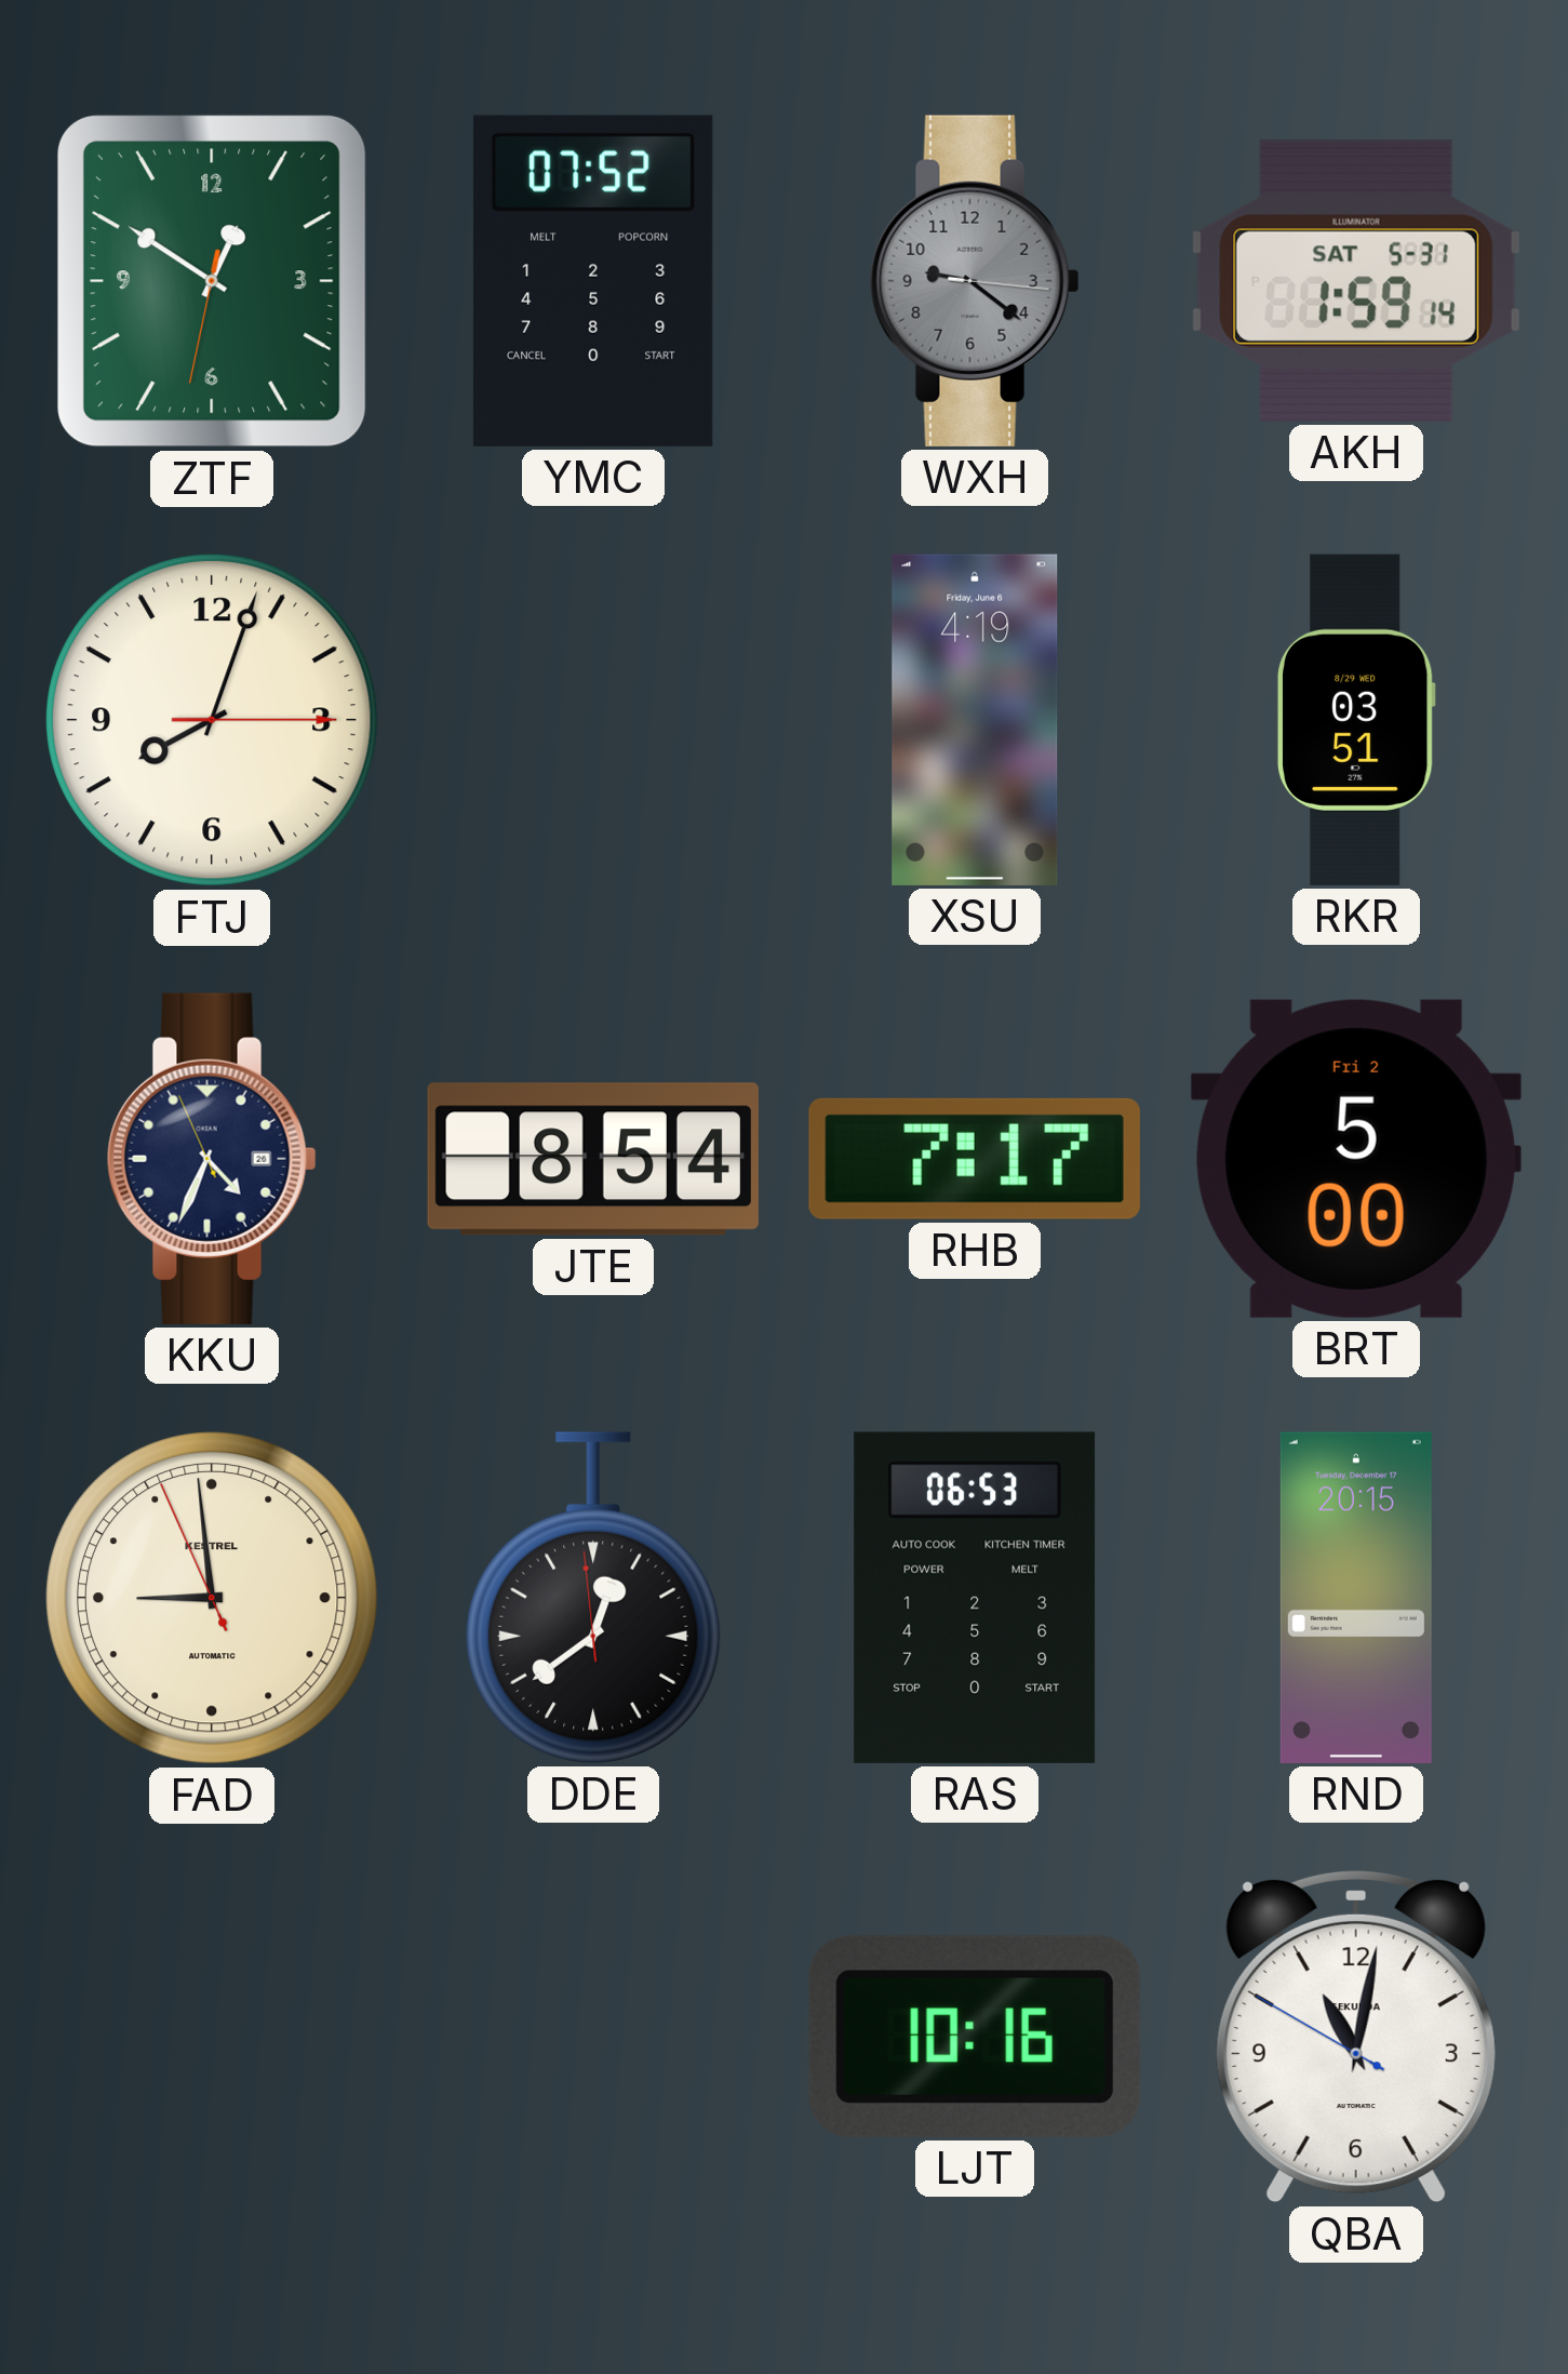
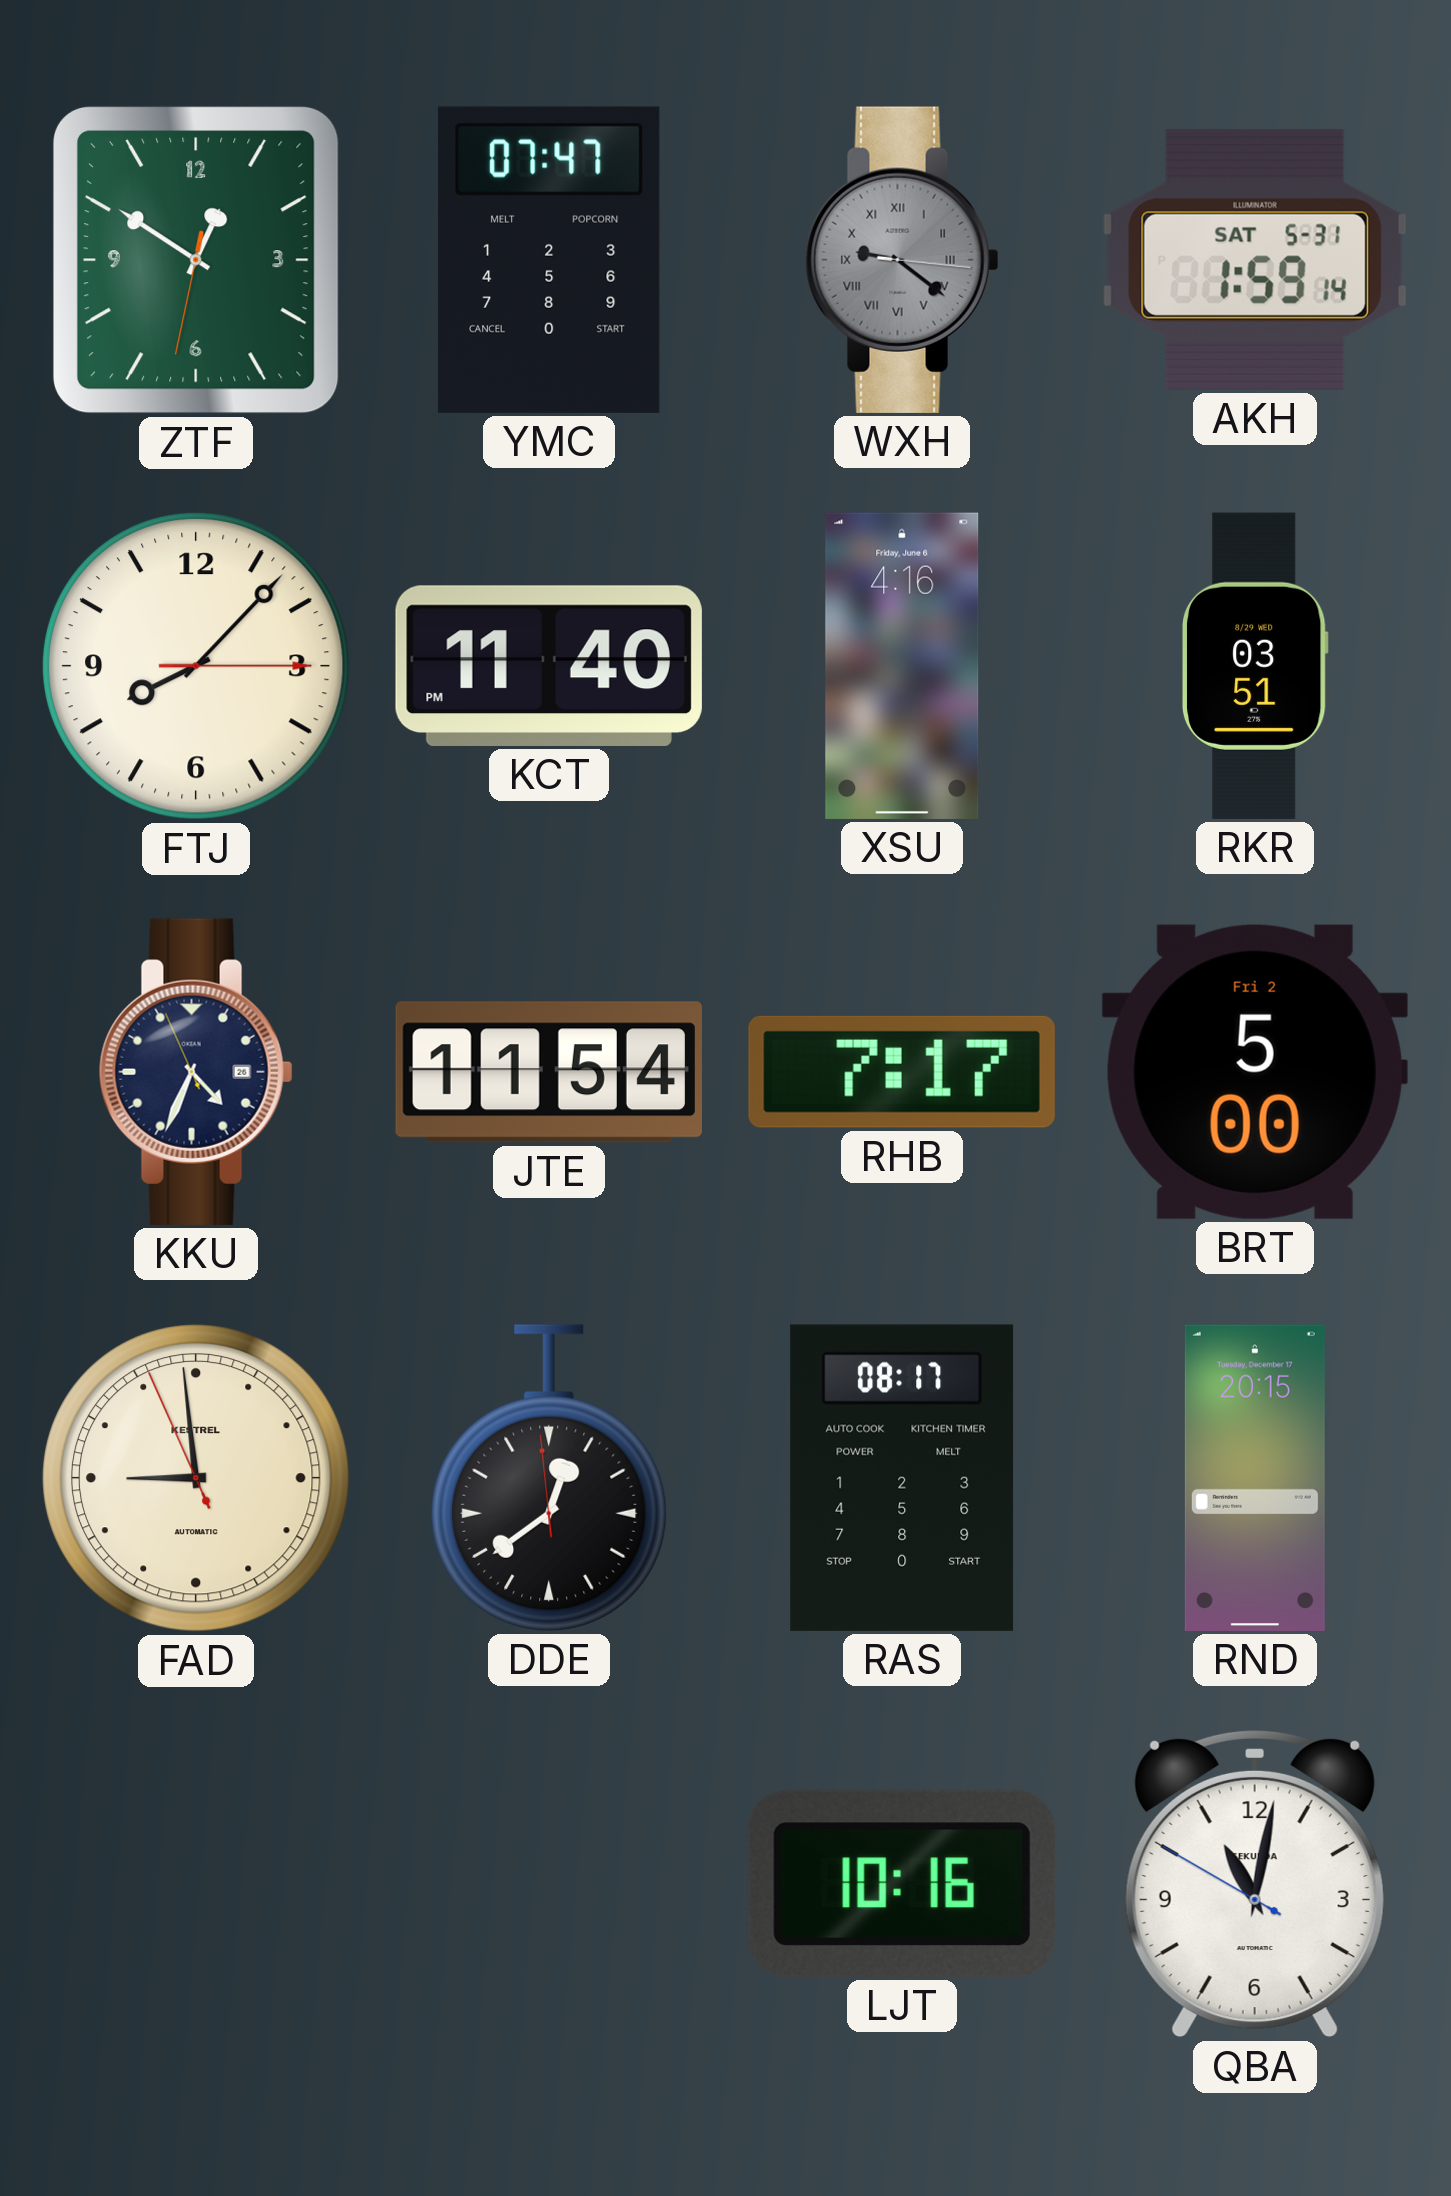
YMC: 07:52 -> 07:47
WXH numerals: Arabic -> Roman
FTJ: 8:03 -> 8:07
KCT: none -> 11:40
XSU: 4:19 -> 4:16
JTE: 8:54 -> 11:54
RAS: 06:53 -> 08:17
